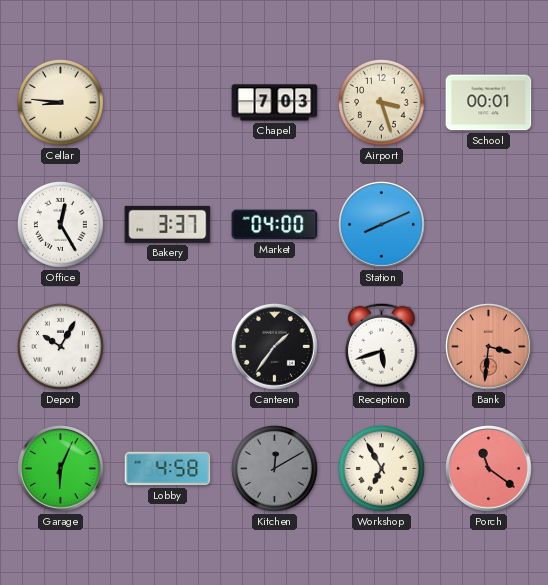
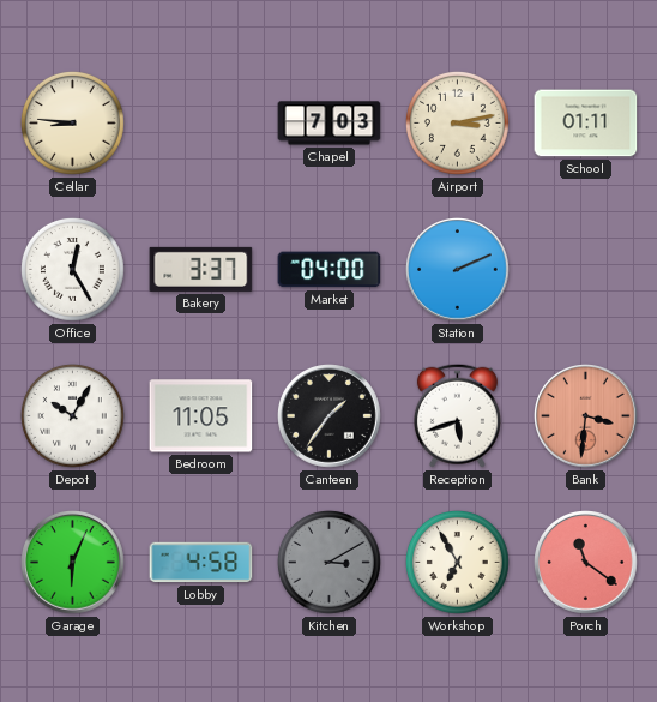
Airport: 3:27 -> 3:13
School: 00:01 -> 01:11
Station: 8:11 -> 2:11
Bedroom: none -> 11:05
Kitchen: 12:10 -> 3:10
